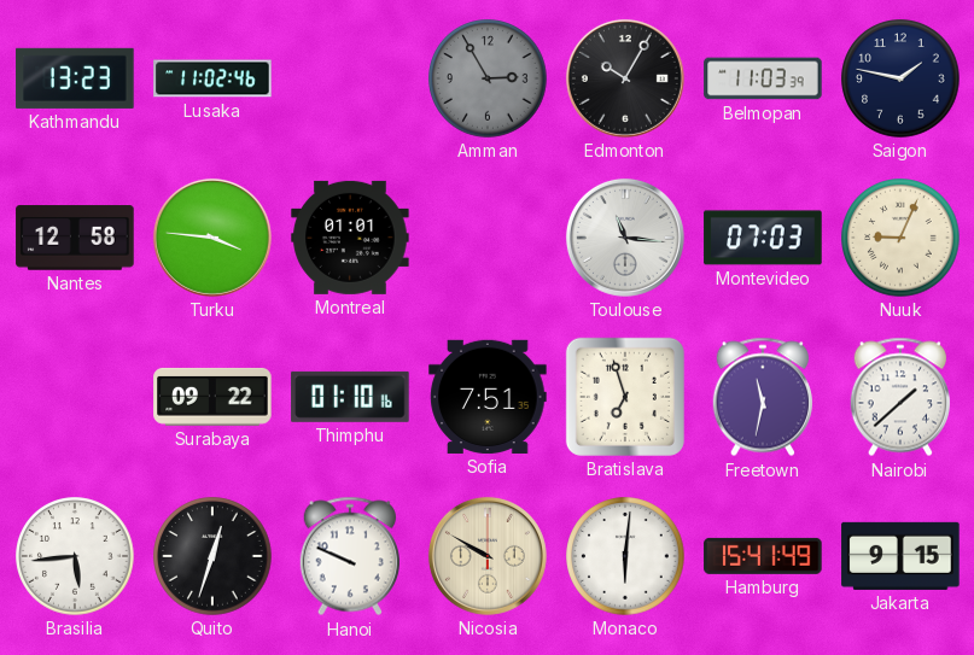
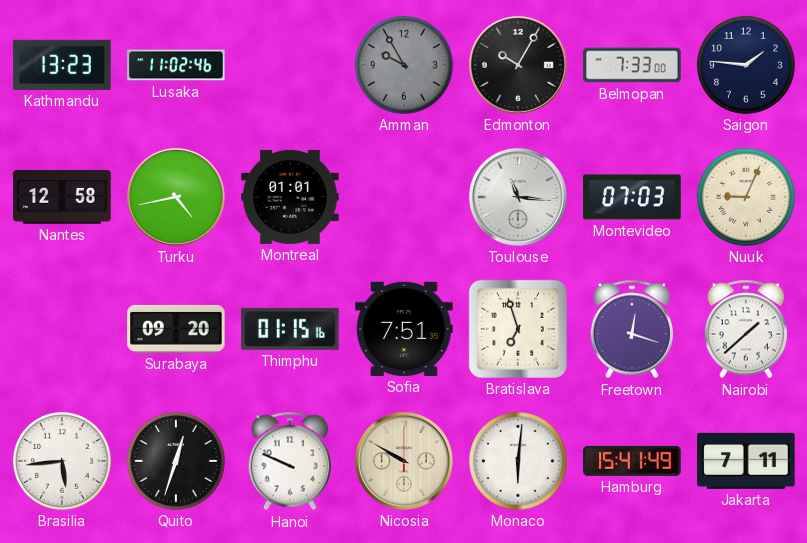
Amman: 2:55 -> 9:55
Belmopan: 11:03 -> 7:33
Saigon: 1:47 -> 1:46
Turku: 3:46 -> 4:43
Surabaya: 09:22 -> 09:20
Thimphu: 01:10 -> 01:15
Freetown: 11:32 -> 12:18
Jakarta: 9:15 -> 7:11
